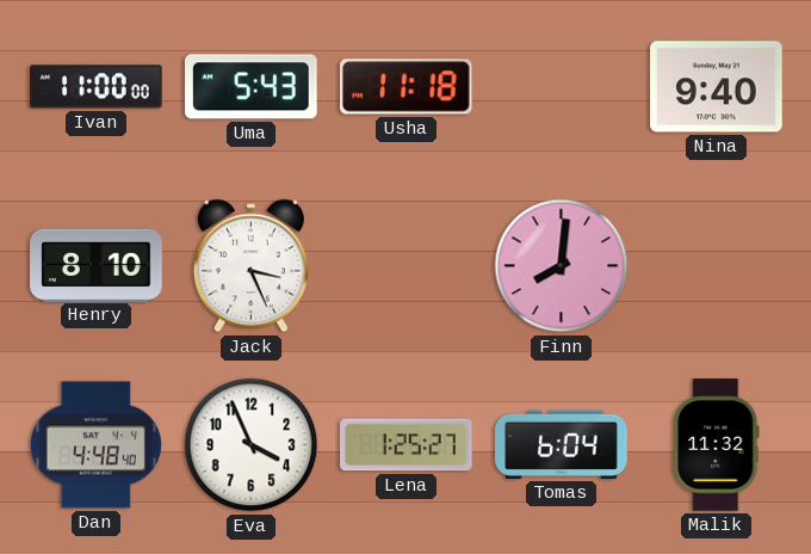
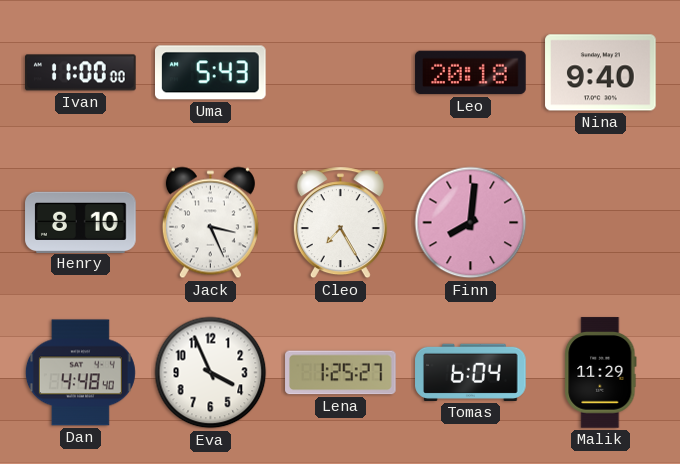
Usha: 11:18 -> none
Leo: none -> 20:18
Cleo: none -> 7:25
Malik: 11:32 -> 11:29
